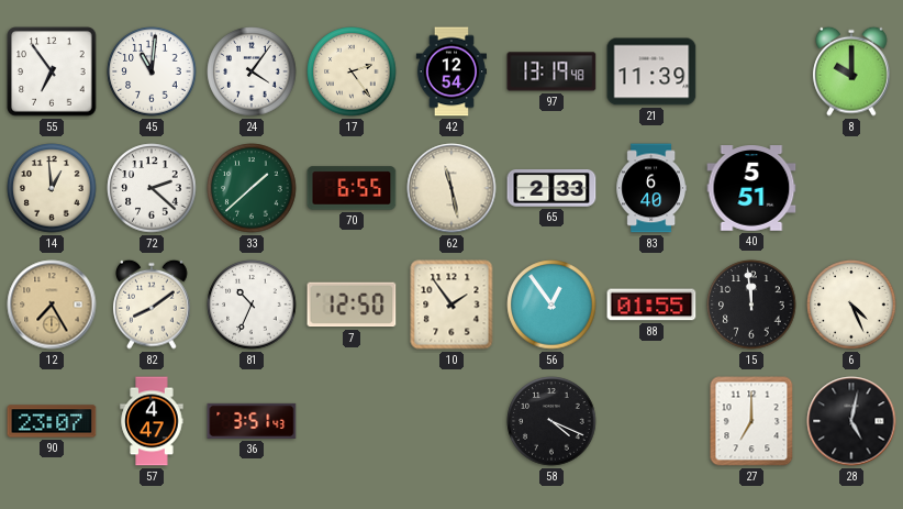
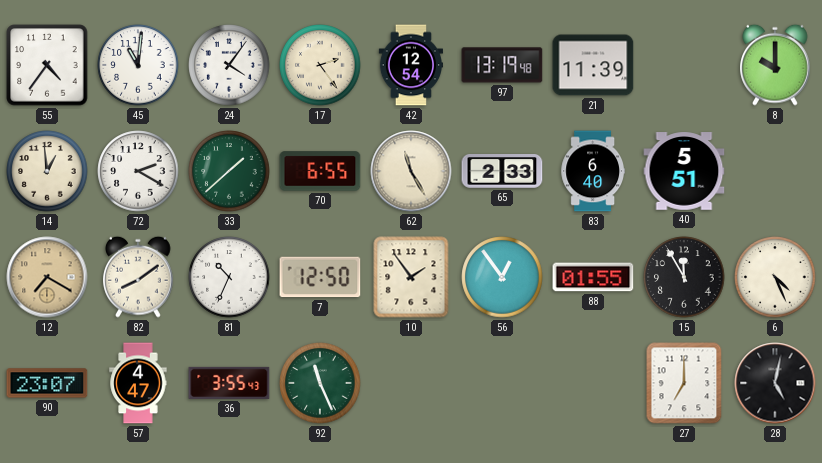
55: 6:54 -> 4:36
72: 2:22 -> 2:20
62: 11:28 -> 11:25
12: 7:25 -> 7:20
15: 11:59 -> 11:55
36: 3:51 -> 3:55
92: none -> 11:26
58: 4:19 -> none
